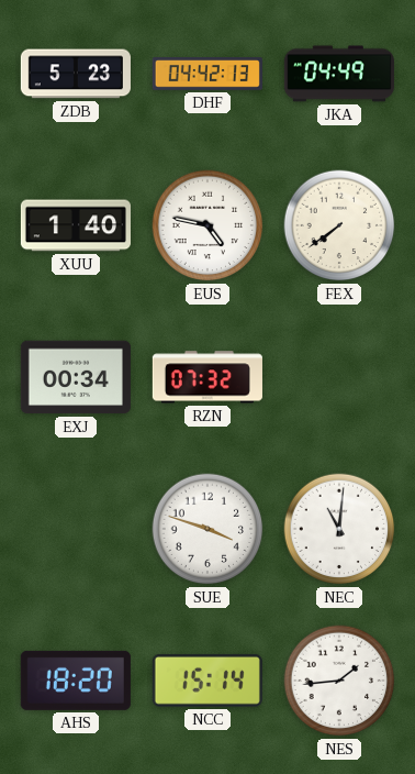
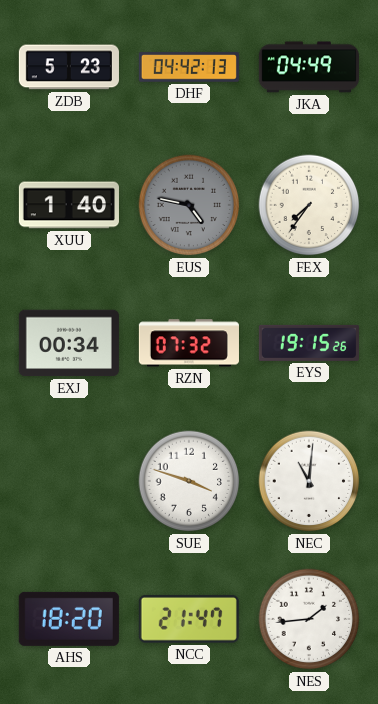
EUS dial: white -> grey
FEX: 7:39 -> 7:36
EYS: none -> 19:15
NCC: 15:14 -> 21:47
